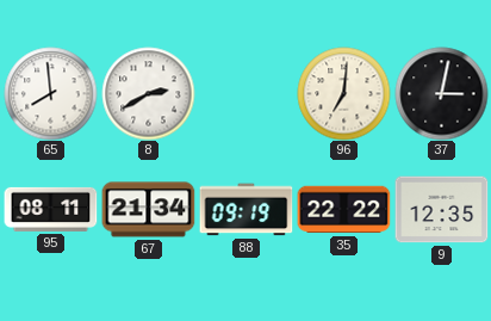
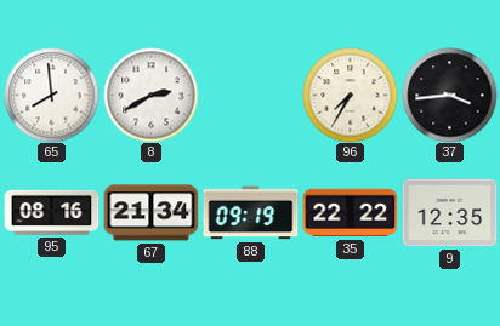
96: 7:01 -> 7:35
37: 3:02 -> 3:44
95: 08:11 -> 08:16
